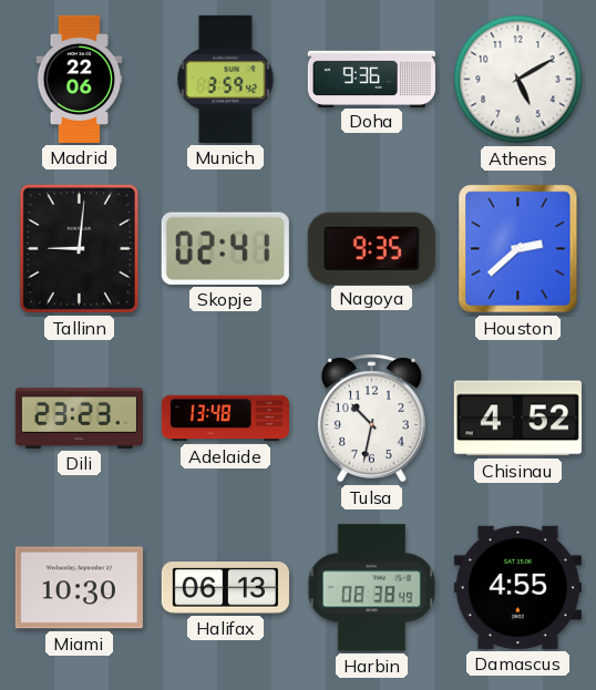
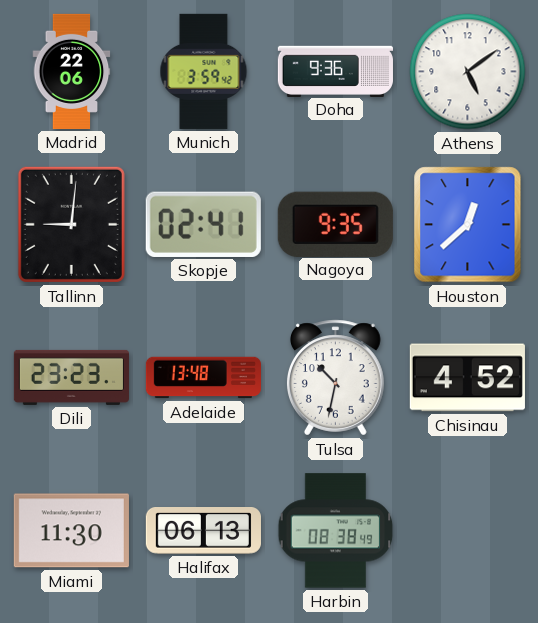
Athens: 5:10 -> 5:09
Houston: 2:38 -> 12:38
Miami: 10:30 -> 11:30
Damascus: 4:55 -> none
